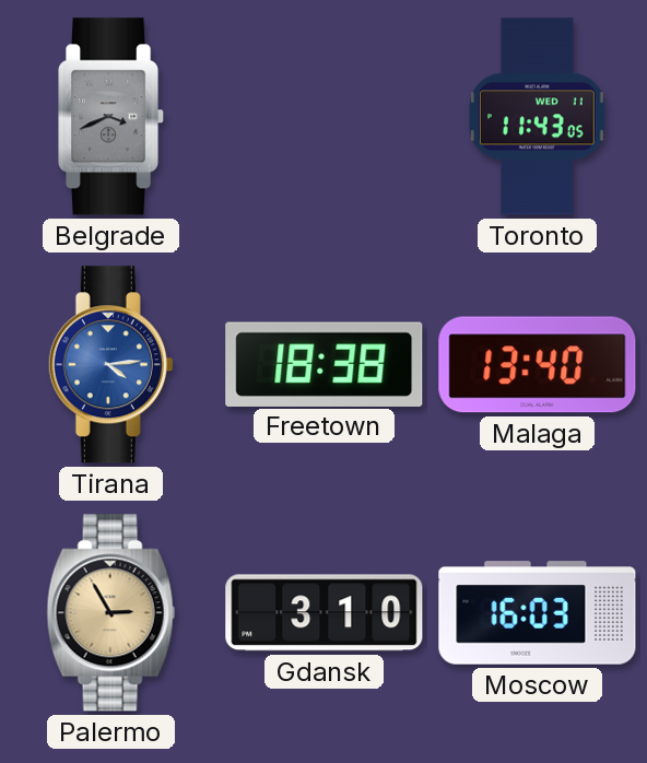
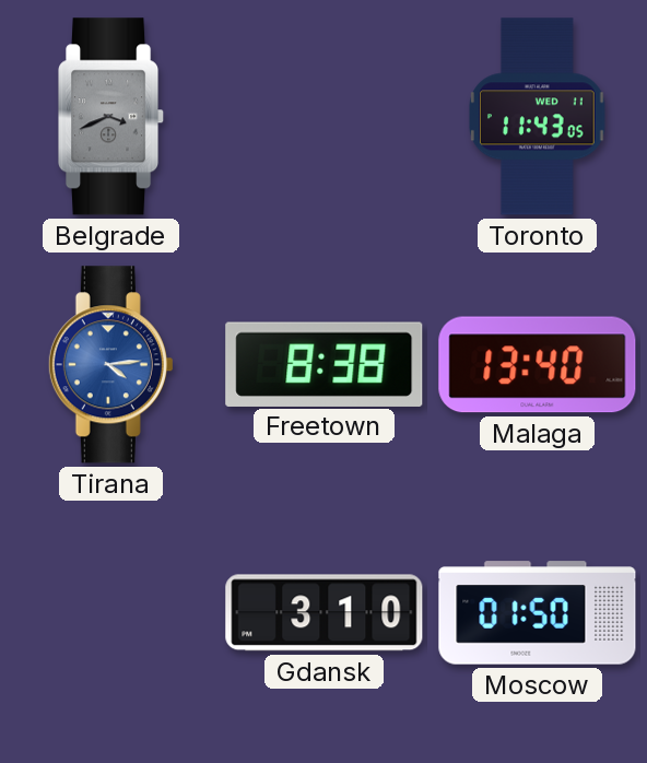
Freetown: 18:38 -> 8:38
Palermo: 2:55 -> none
Moscow: 16:03 -> 01:50
